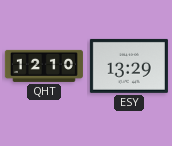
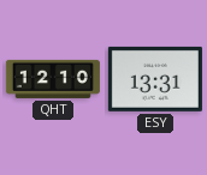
ESY: 13:29 -> 13:31
